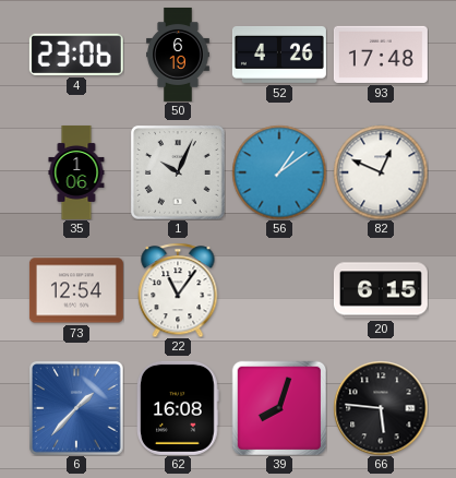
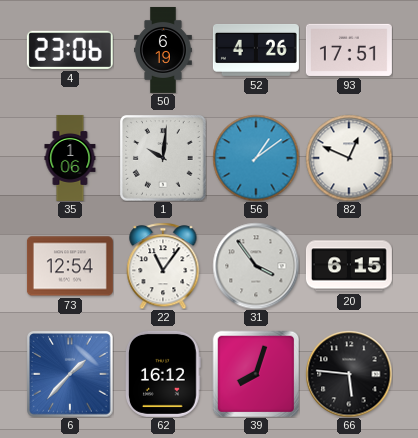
93: 17:48 -> 17:51
1: 10:04 -> 10:01
31: none -> 3:54
62: 16:08 -> 16:12
